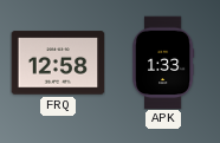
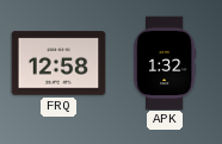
APK: 1:33 -> 1:32
